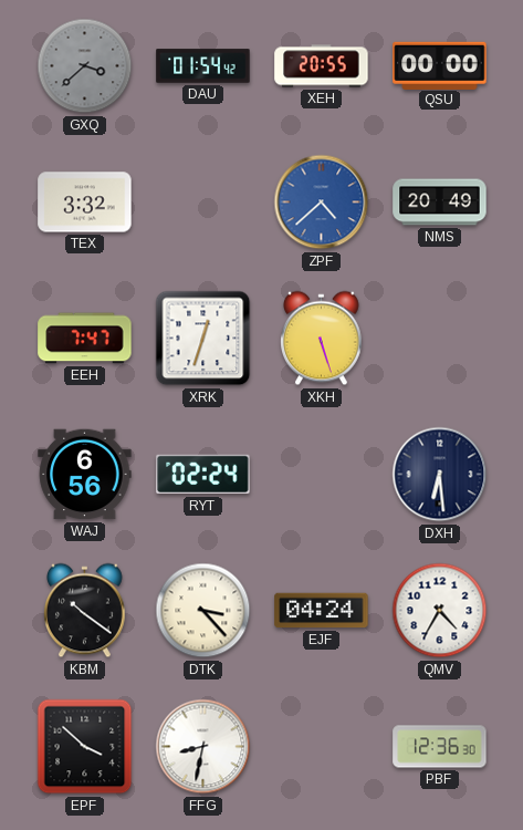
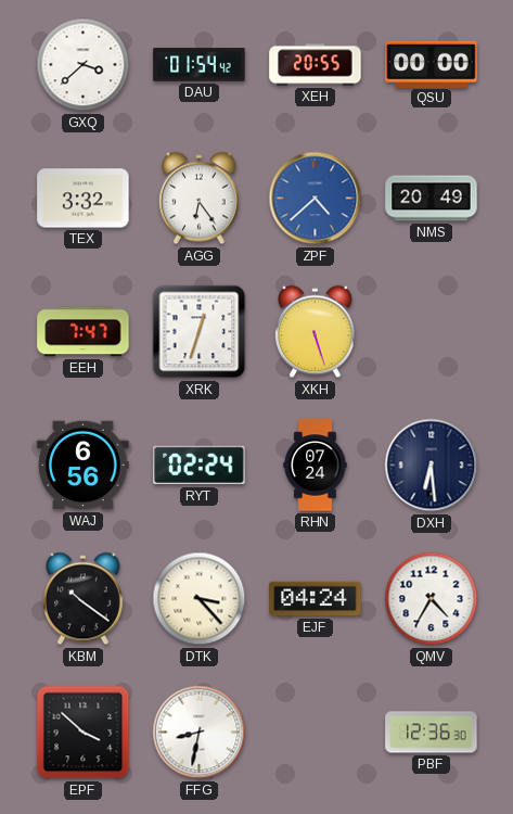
GXQ dial: grey -> white
AGG: none -> 6:24
RHN: none -> 07:24
